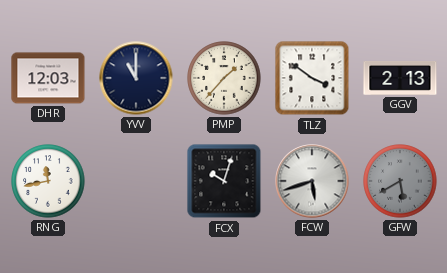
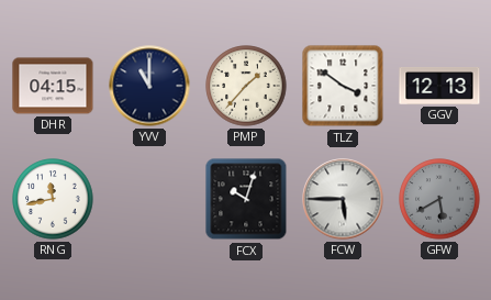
DHR: 12:03 -> 04:15
GGV: 2:13 -> 12:13
FCW: 5:42 -> 5:45
